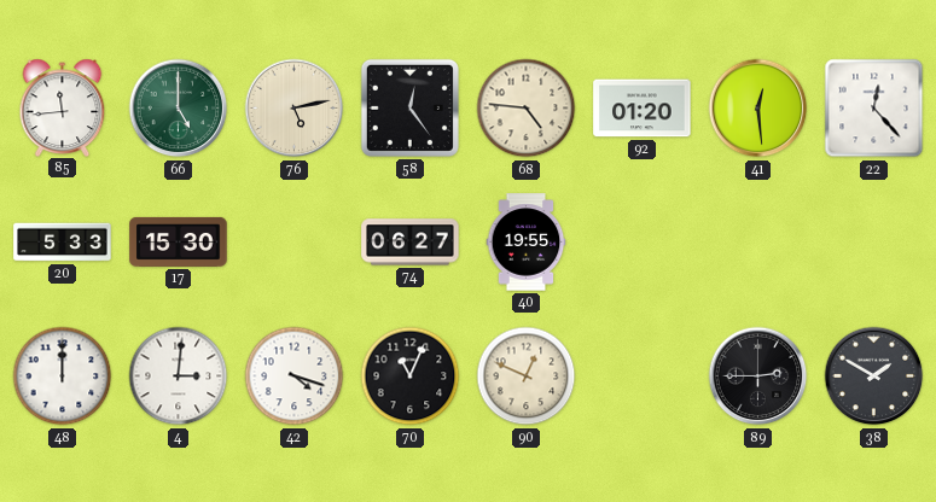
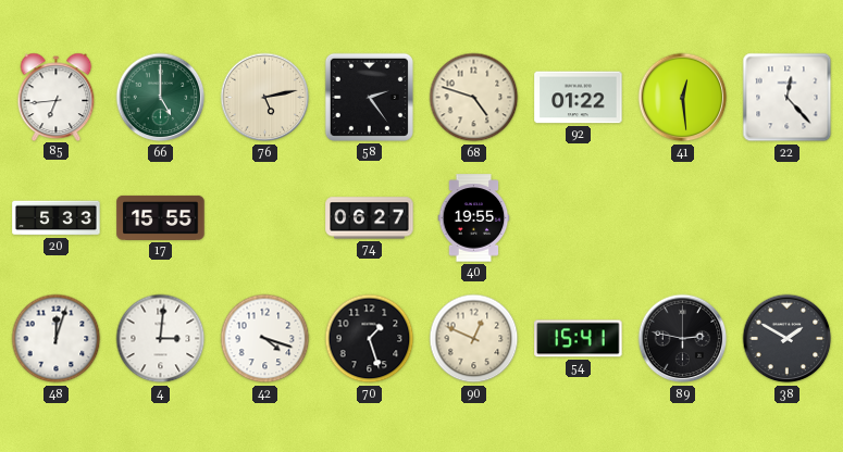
85: 11:44 -> 6:44
58: 12:24 -> 2:24
68: 4:46 -> 4:48
92: 01:20 -> 01:22
17: 15:30 -> 15:55
48: 12:00 -> 12:03
70: 11:04 -> 1:27
54: none -> 15:41
89: 2:45 -> 2:47
